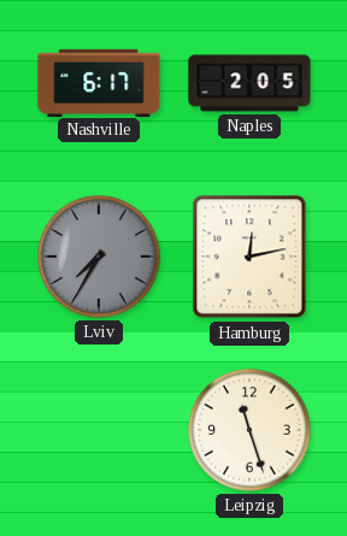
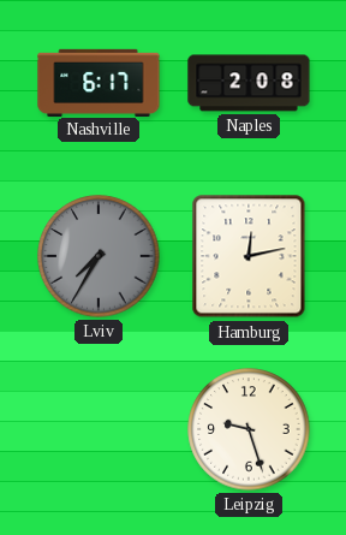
Naples: 2:05 -> 2:08
Leipzig: 11:27 -> 9:27
